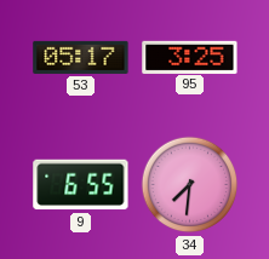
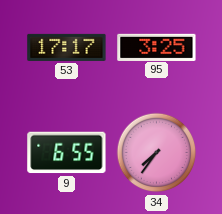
53: 05:17 -> 17:17
34: 7:31 -> 7:36
